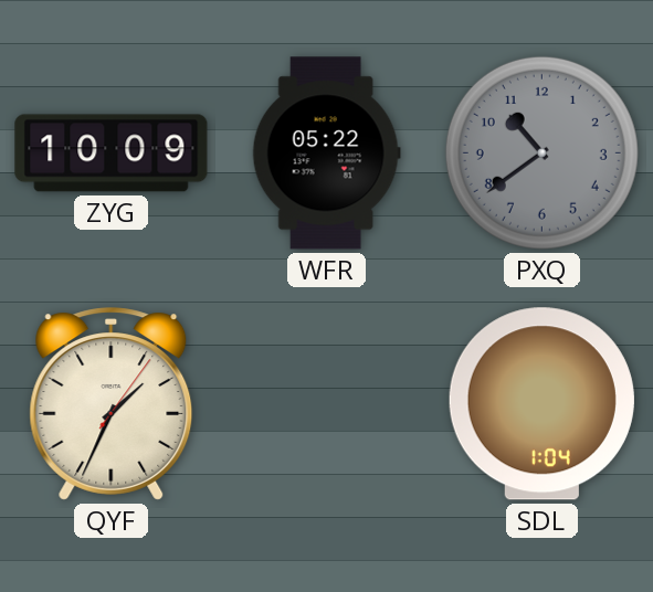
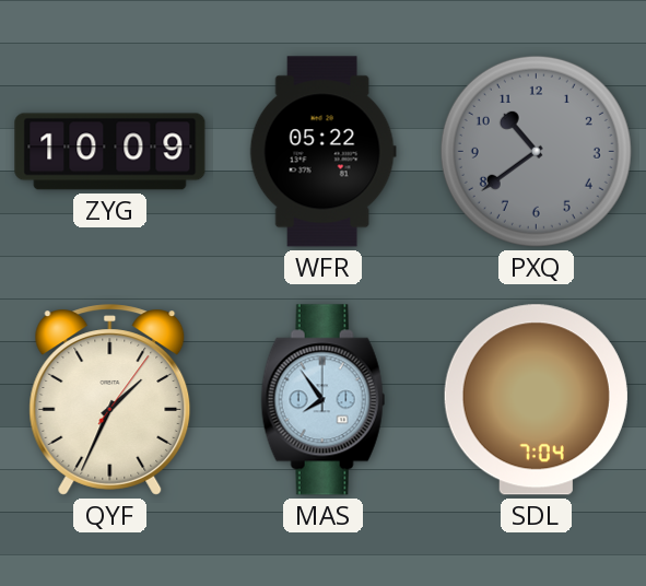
MAS: none -> 7:54
SDL: 1:04 -> 7:04
